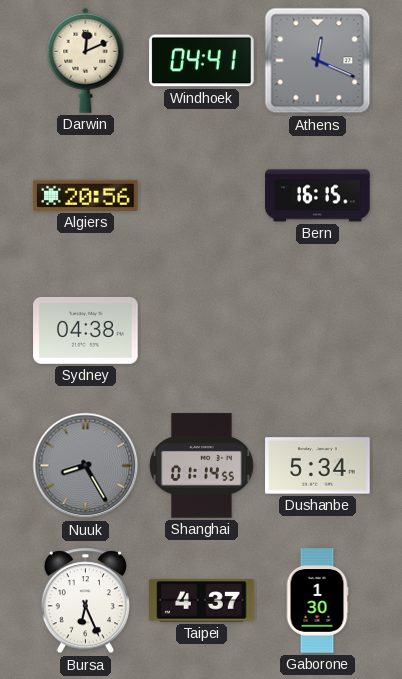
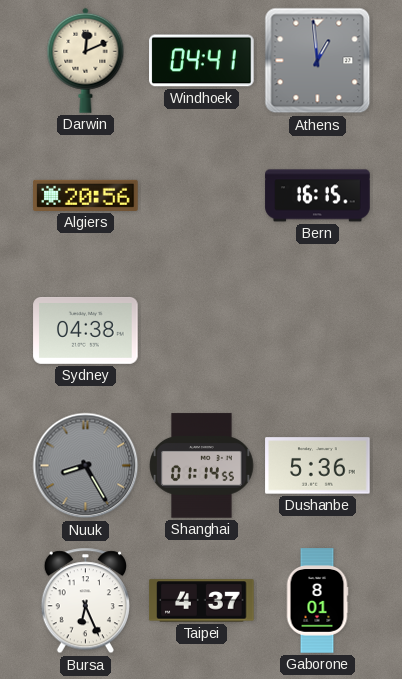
Athens: 12:19 -> 12:59
Dushanbe: 5:34 -> 5:36
Gaborone: 1:30 -> 8:01
